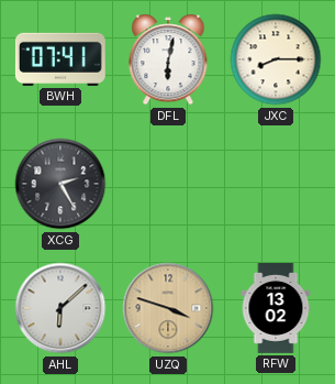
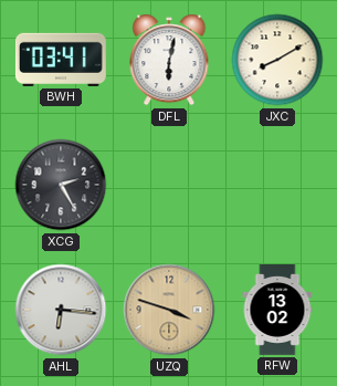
BWH: 07:41 -> 03:41
JXC: 8:15 -> 8:10
AHL: 6:08 -> 6:16
